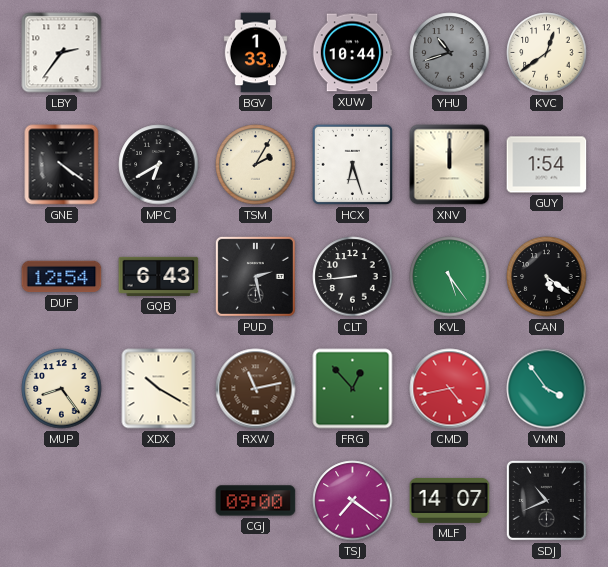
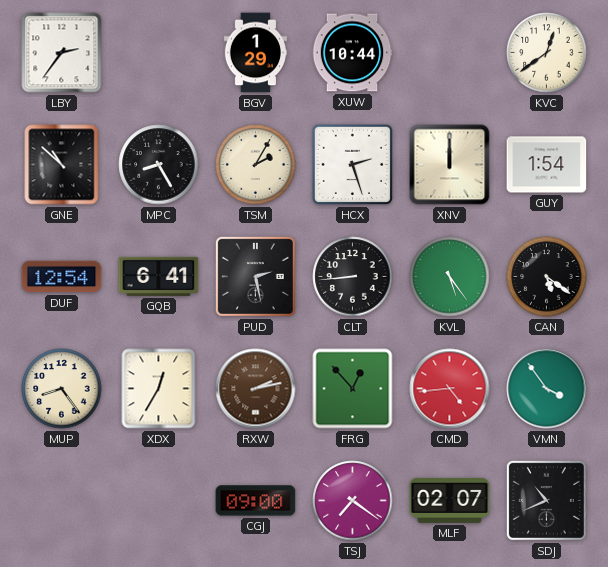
BGV: 1:33 -> 1:29
YHU: 10:42 -> none
GNE: 4:21 -> 10:52
MPC: 6:40 -> 8:25
HCX: 6:27 -> 2:27
GQB: 6:43 -> 6:41
XDX: 10:20 -> 12:35
RXW: 11:13 -> 2:13
CMD: 4:43 -> 4:44
MLF: 14:07 -> 02:07
